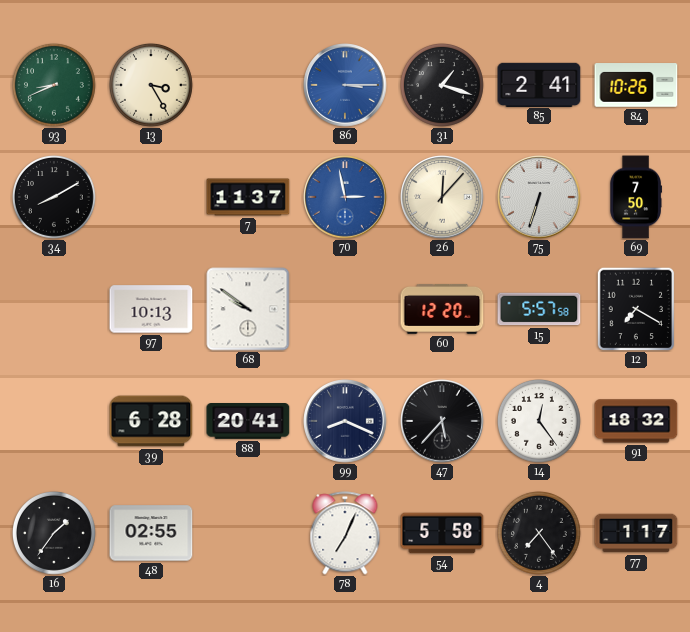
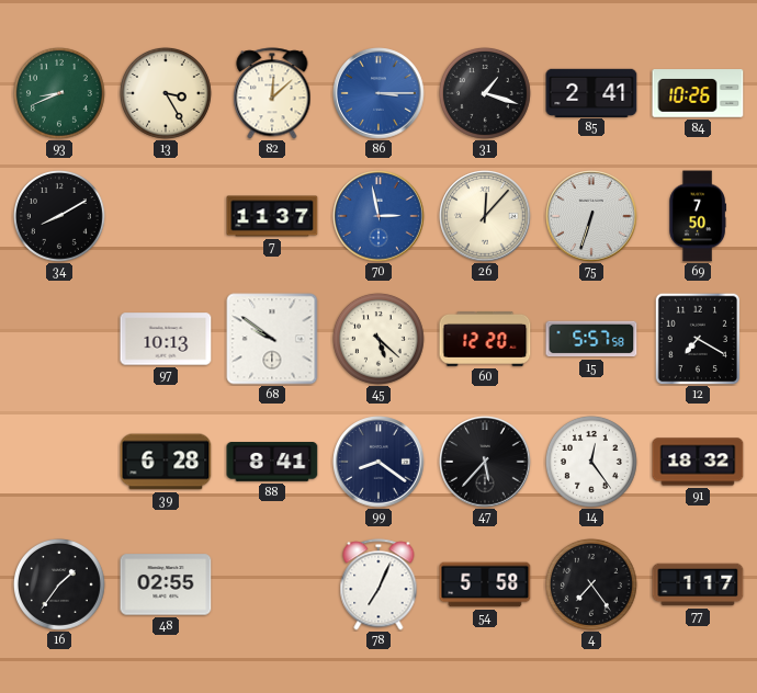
82: none -> 12:08
45: none -> 5:22
88: 20:41 -> 8:41
99: 8:19 -> 8:21
